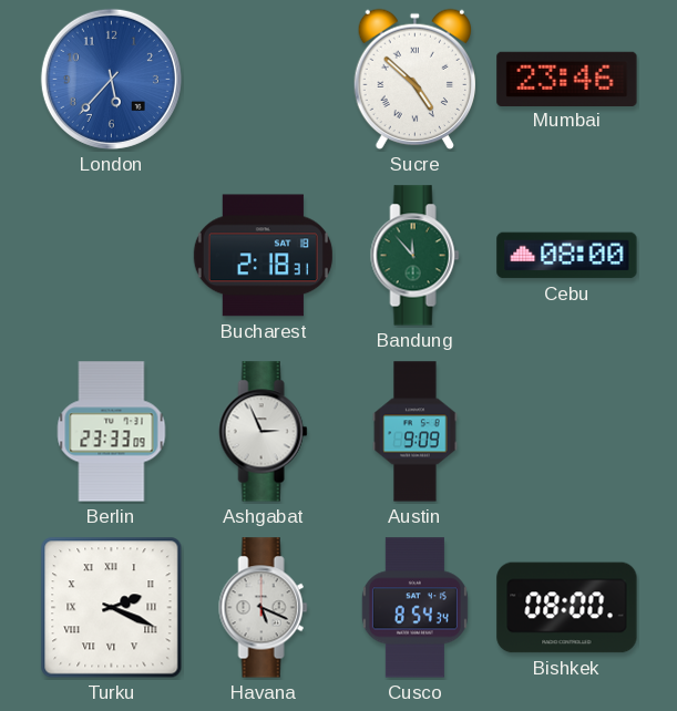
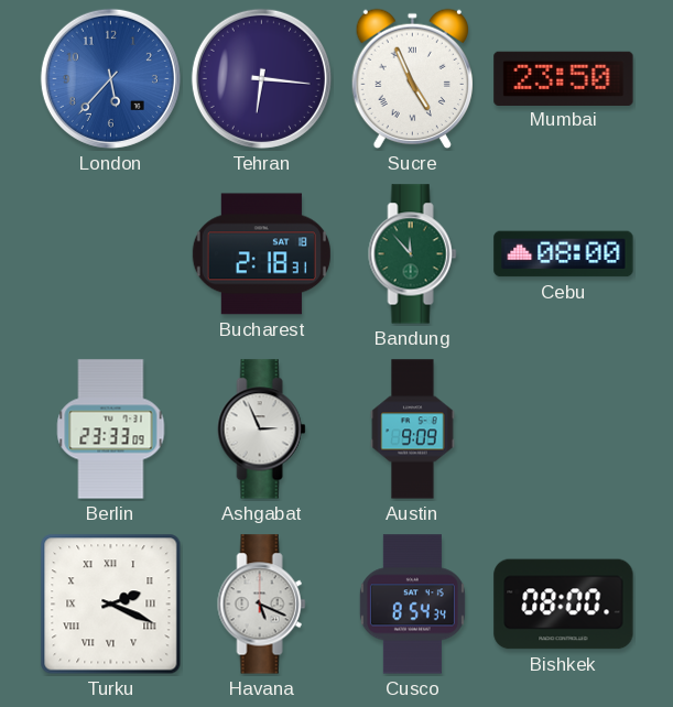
Tehran: none -> 6:16
Sucre: 4:52 -> 4:56
Mumbai: 23:46 -> 23:50
